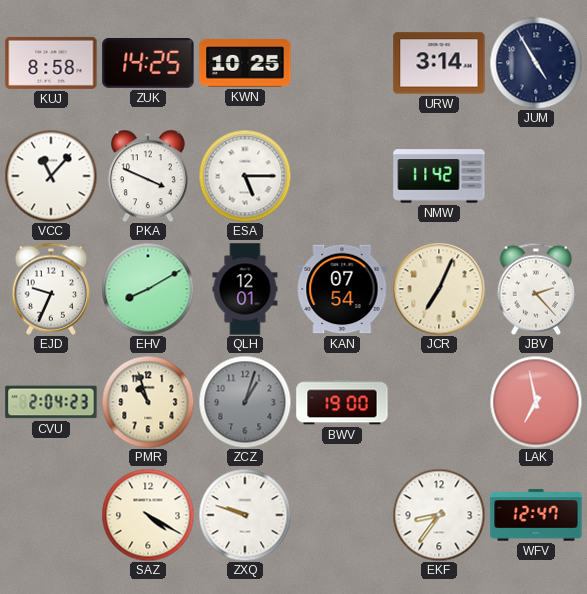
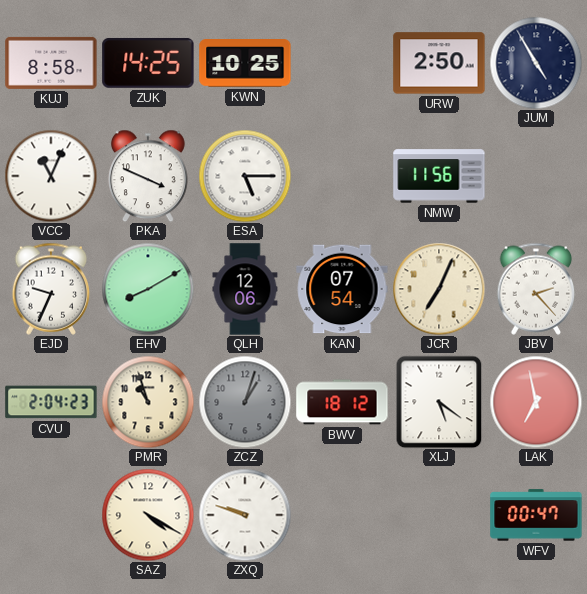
URW: 3:14 -> 2:50
VCC: 11:07 -> 11:04
NMW: 11:42 -> 11:56
QLH: 12:01 -> 12:06
BWV: 19:00 -> 18:12
XLJ: none -> 5:21
EKF: 8:36 -> none
WFV: 12:47 -> 00:47
